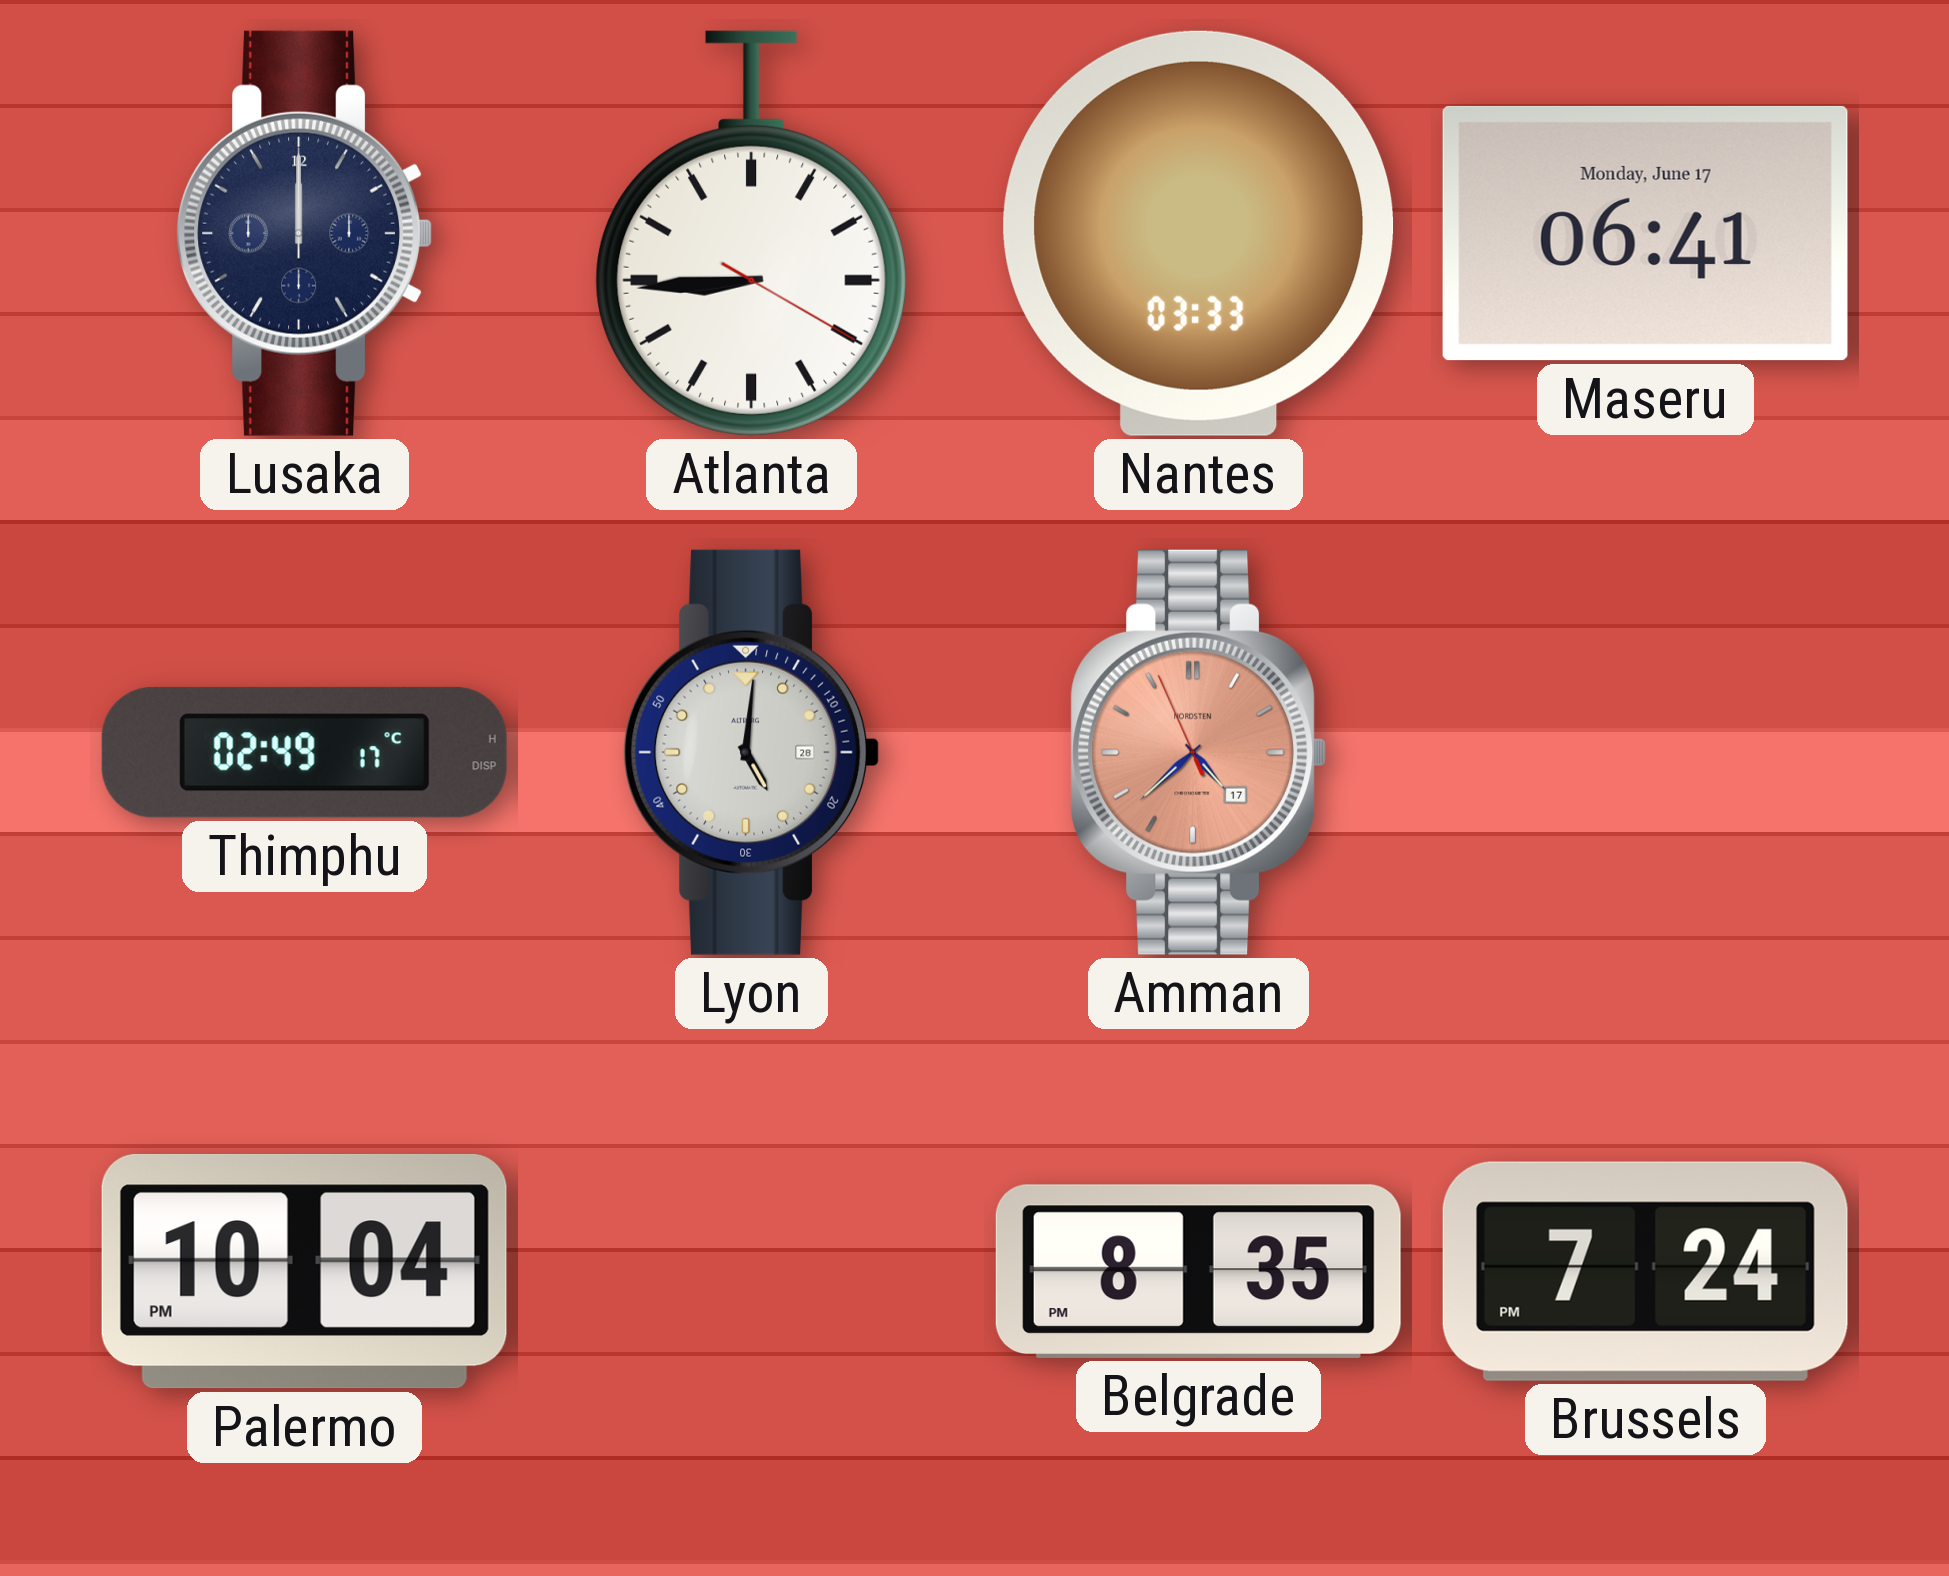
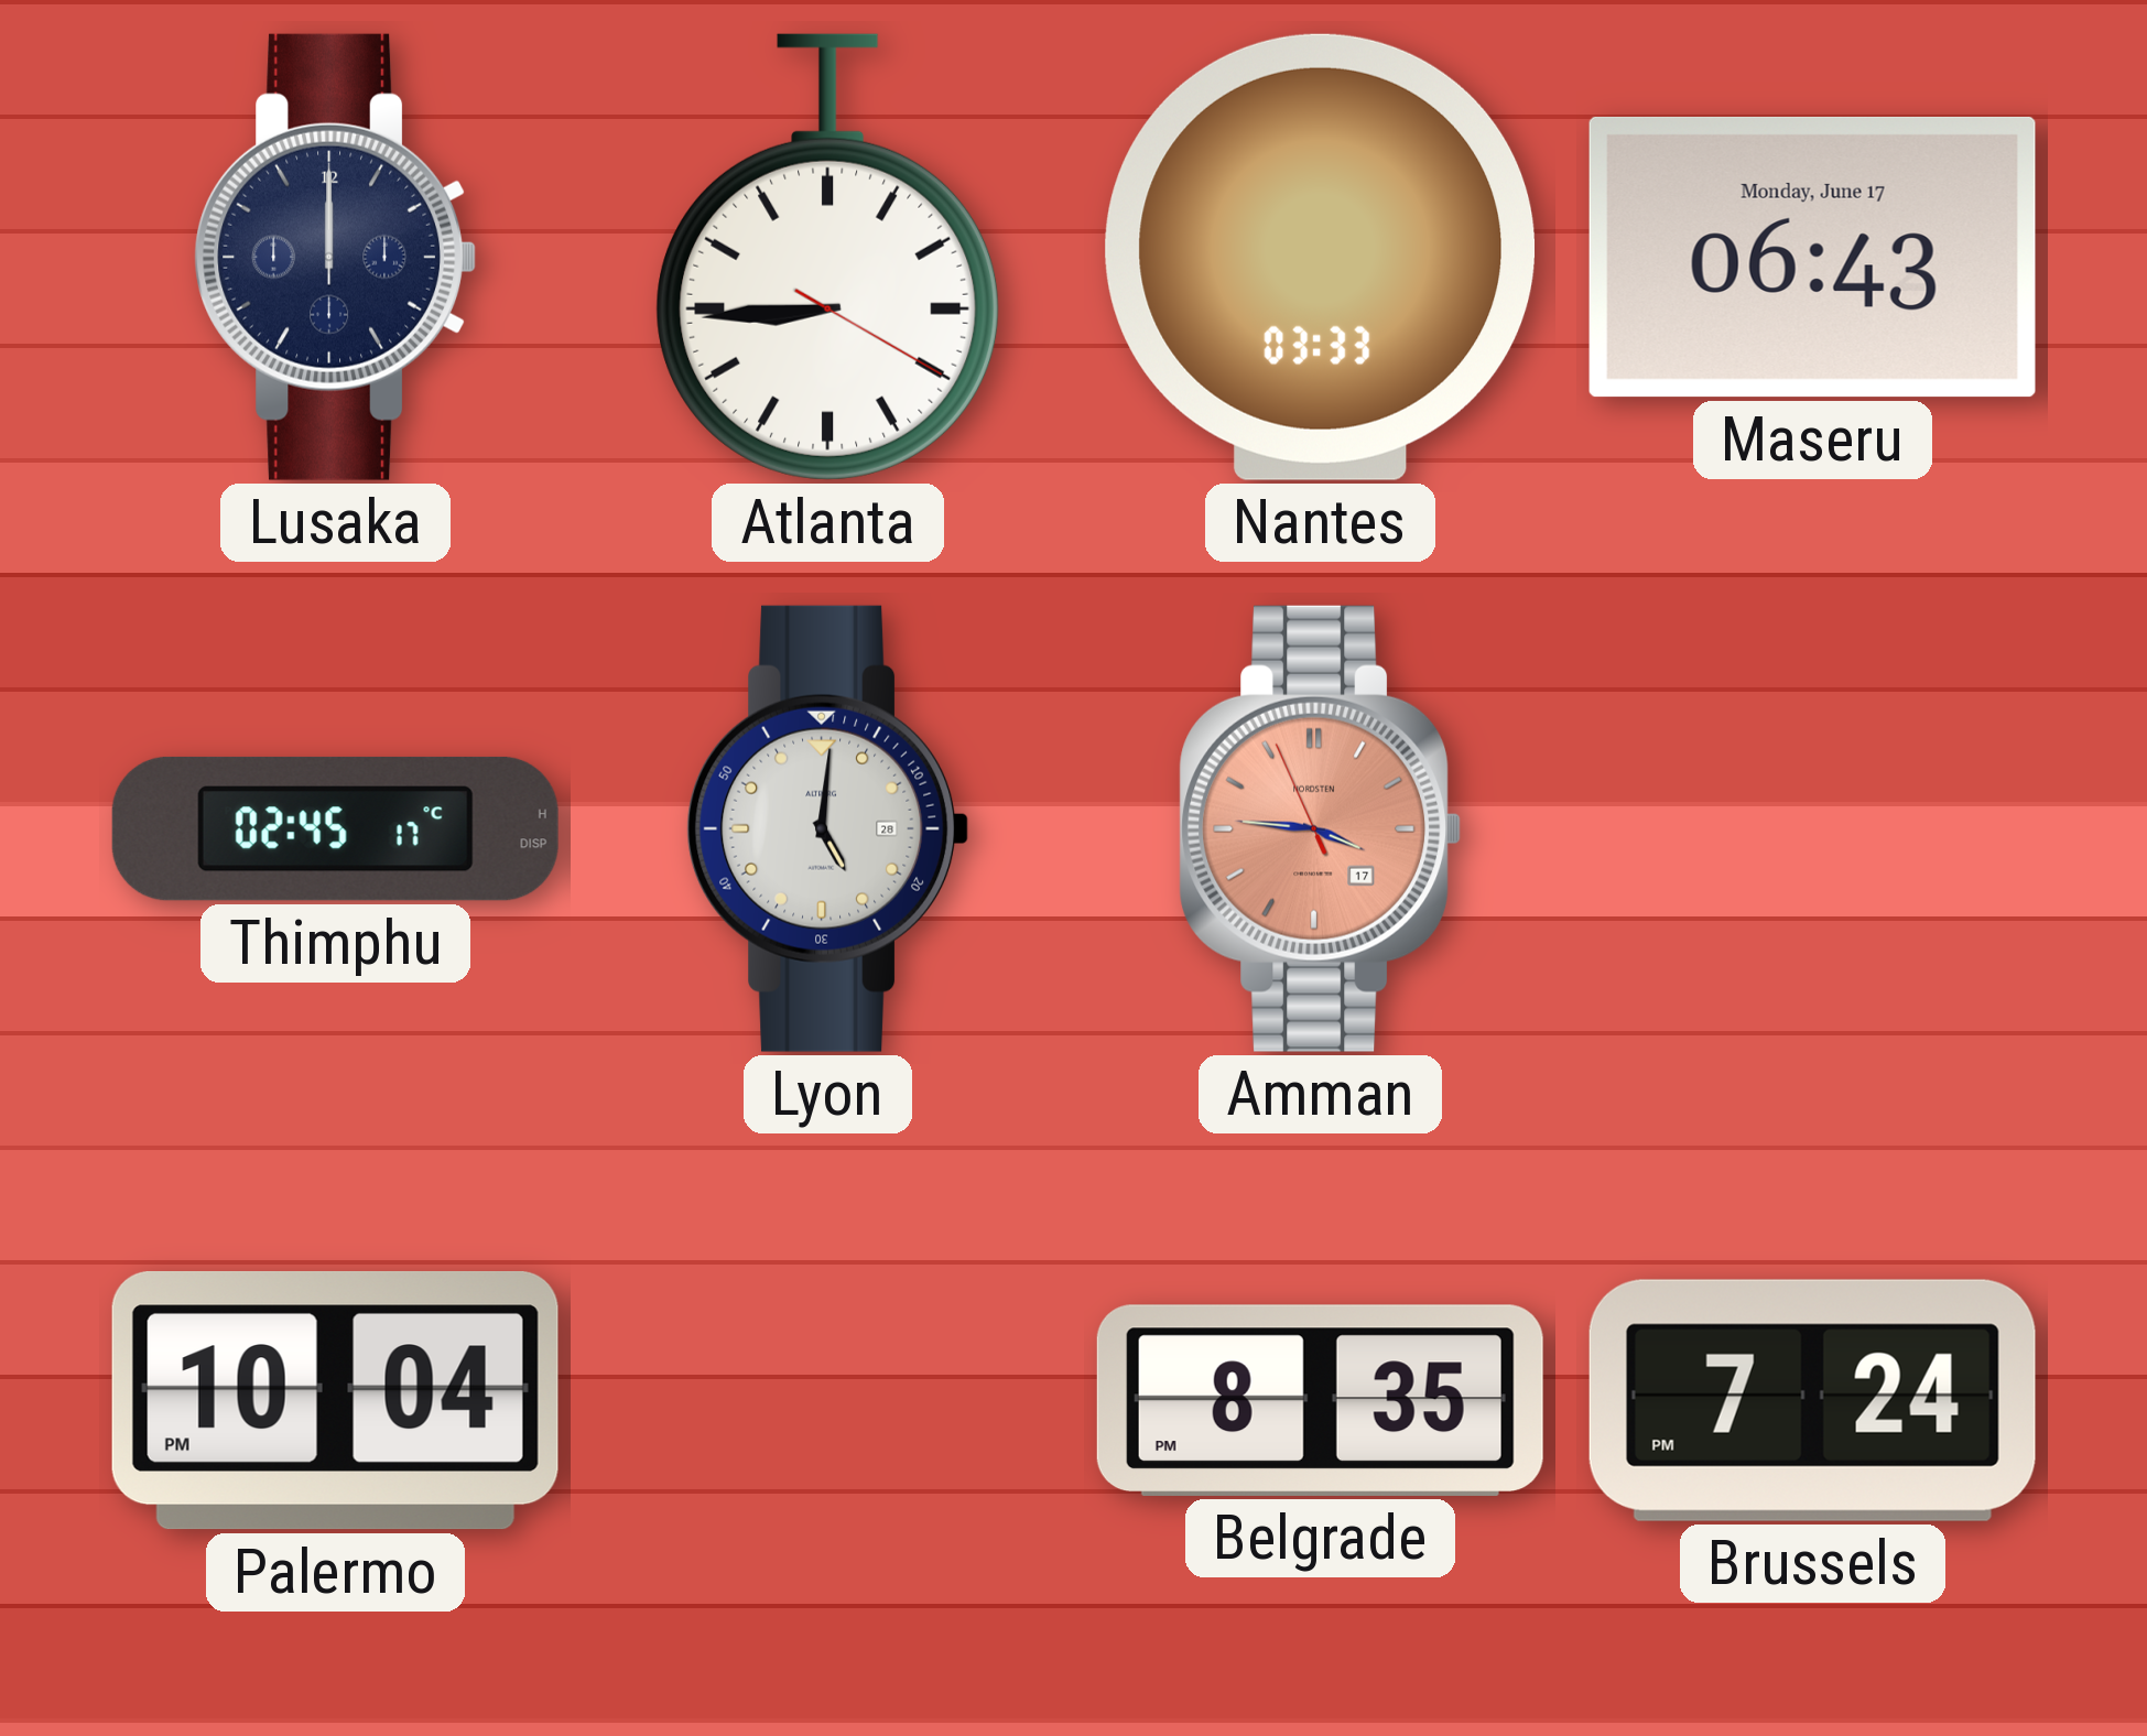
Maseru: 06:41 -> 06:43
Thimphu: 02:49 -> 02:45
Amman: 4:37 -> 3:45
